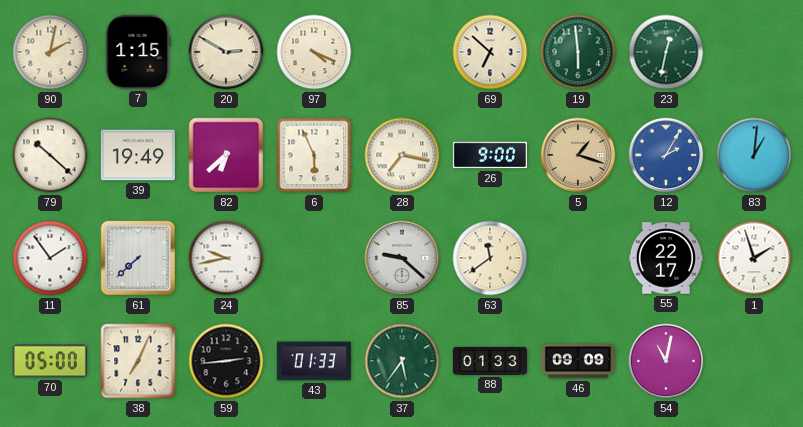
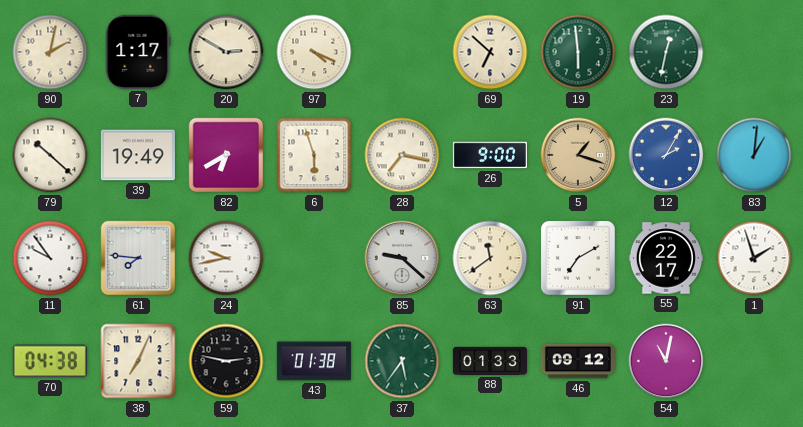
7: 1:15 -> 1:17
82: 6:38 -> 6:40
6: 5:56 -> 5:57
11: 1:54 -> 9:54
61: 7:38 -> 7:46
91: none -> 7:10
70: 05:00 -> 04:38
59: 2:44 -> 2:47
43: 01:33 -> 01:38
46: 09:09 -> 09:12
